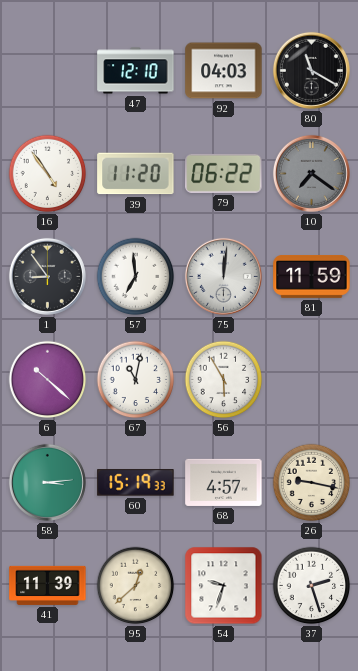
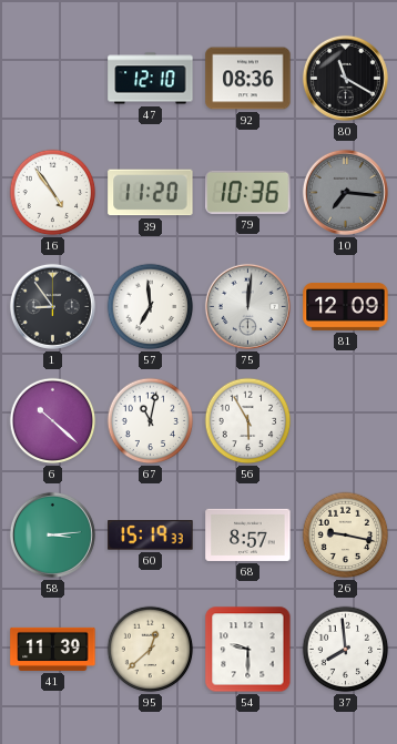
92: 04:03 -> 08:36
79: 06:22 -> 10:36
10: 7:21 -> 7:16
81: 11:59 -> 12:09
68: 4:57 -> 8:57
54: 9:33 -> 9:30
37: 2:27 -> 7:59
